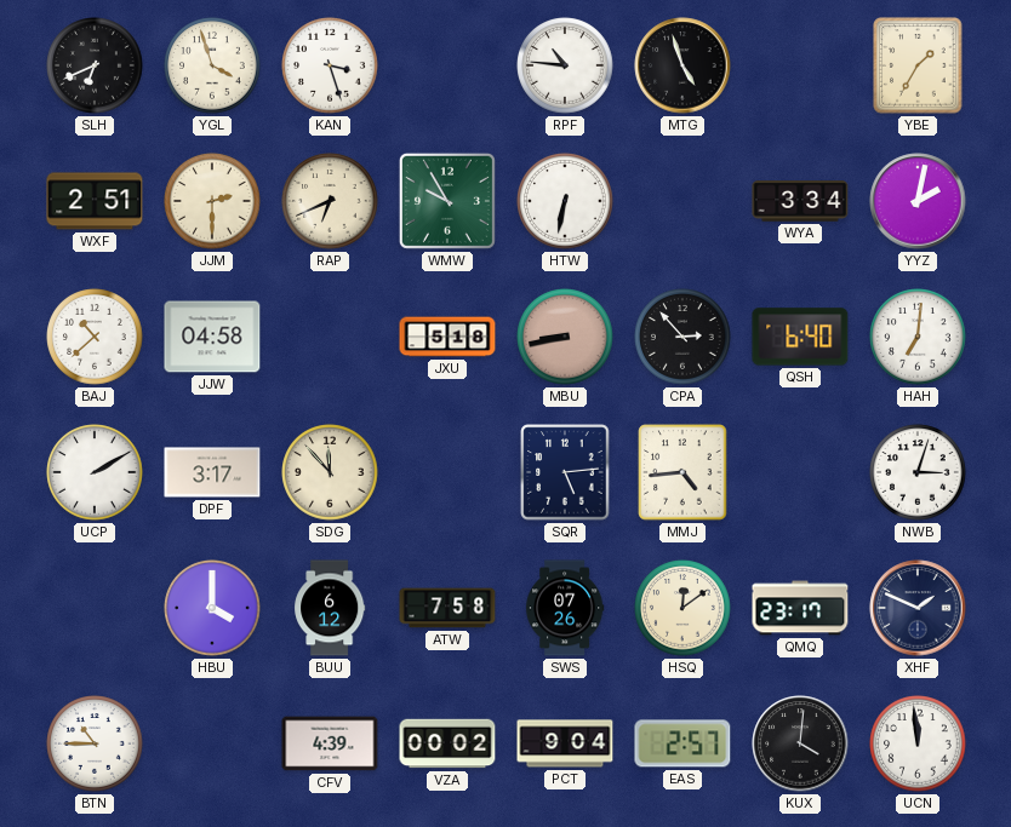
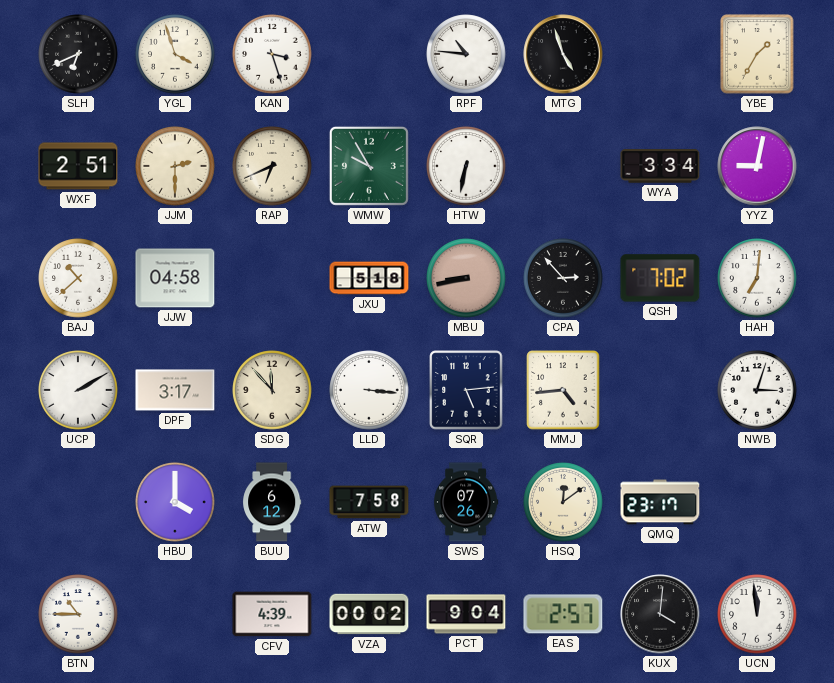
YYZ: 2:02 -> 9:02
QSH: 6:40 -> 7:02
LLD: none -> 3:16
XHF: 1:49 -> none
